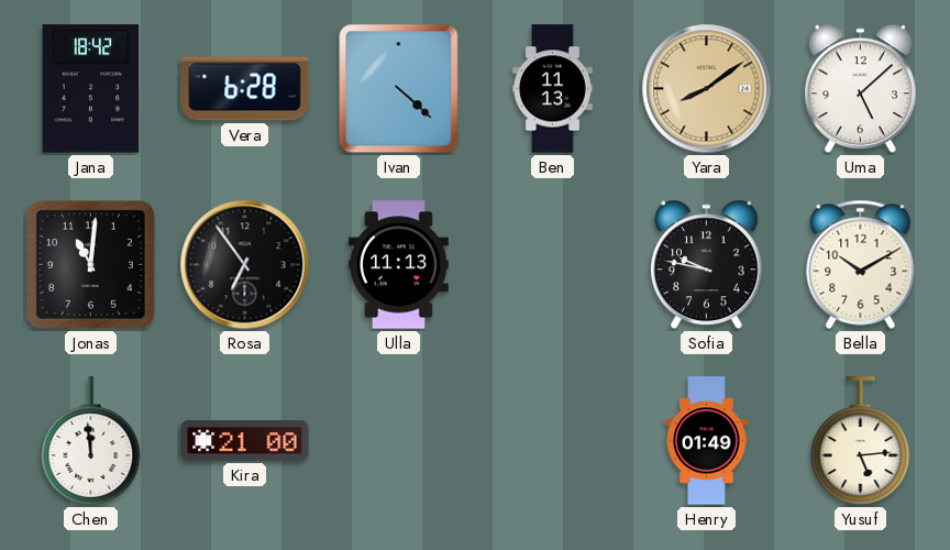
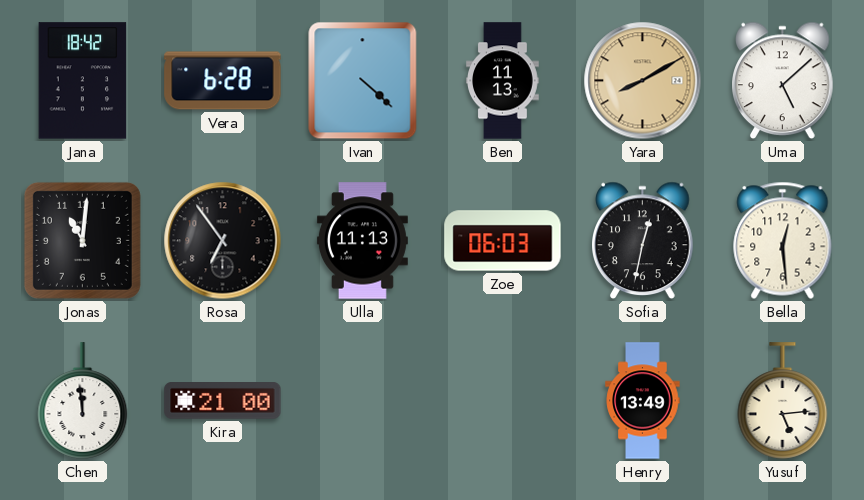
Yara: 8:09 -> 8:10
Zoe: none -> 06:03
Sofia: 9:47 -> 12:32
Bella: 10:10 -> 12:29
Henry: 01:49 -> 13:49
